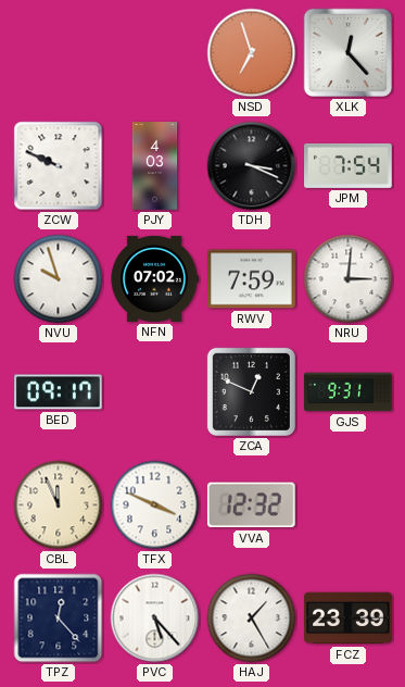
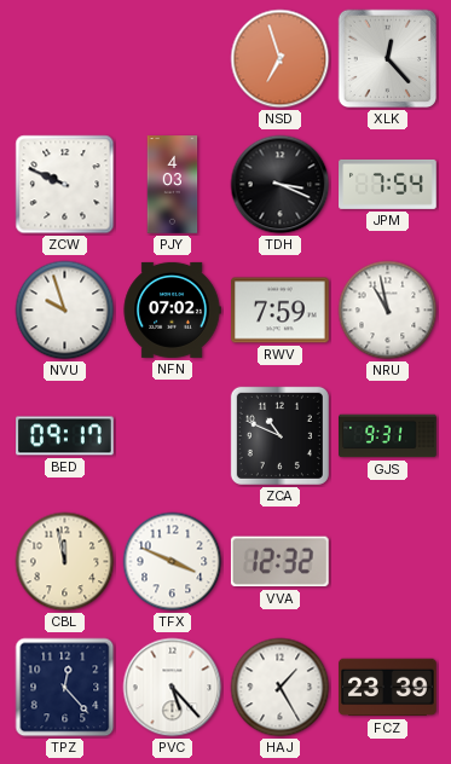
NRU: 3:01 -> 10:58
ZCA: 12:49 -> 10:49
CBL: 11:56 -> 11:58
